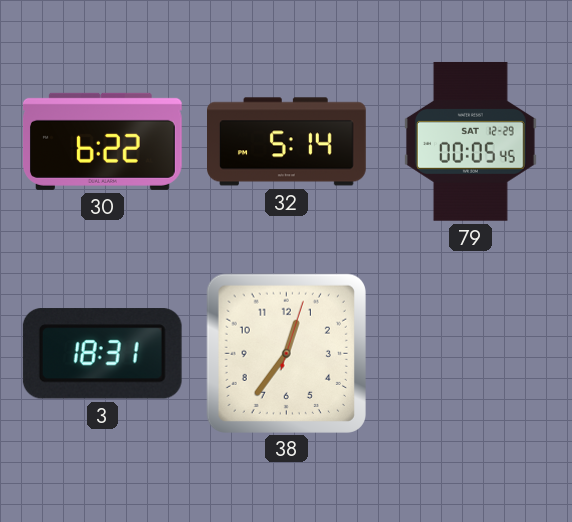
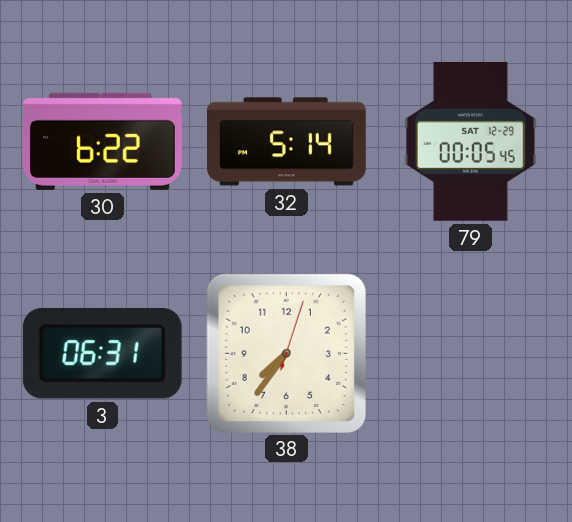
3: 18:31 -> 06:31
38: 12:36 -> 7:36
